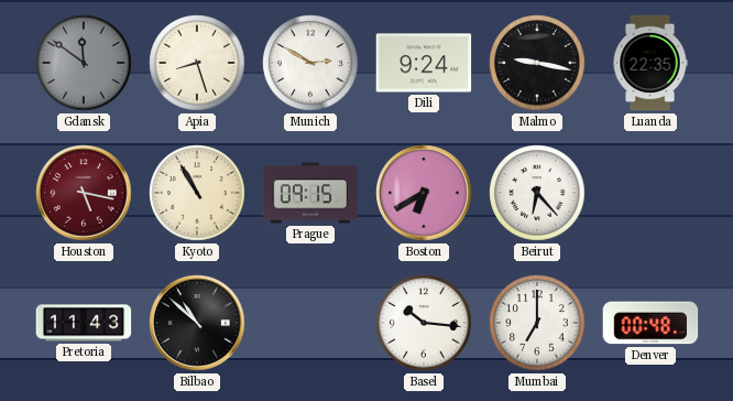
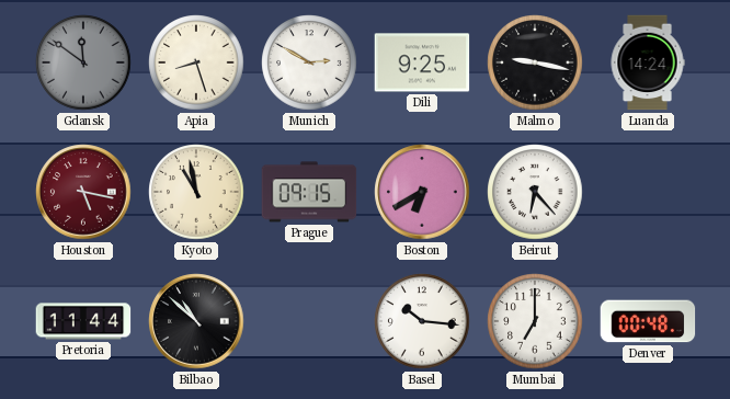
Dili: 9:24 -> 9:25
Luanda: 22:35 -> 14:24
Kyoto: 10:55 -> 10:58
Pretoria: 11:43 -> 11:44
